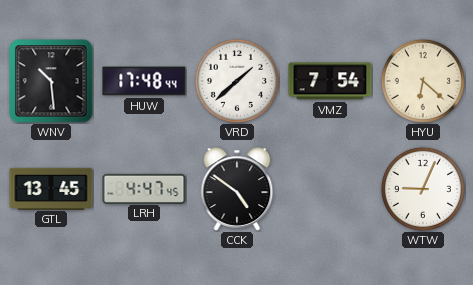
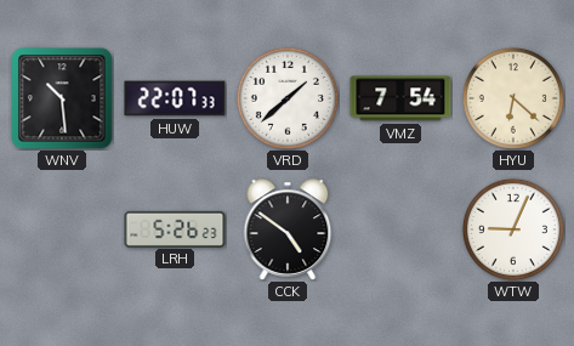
HUW: 17:48 -> 22:07
GTL: 13:45 -> none
LRH: 4:47 -> 5:26
